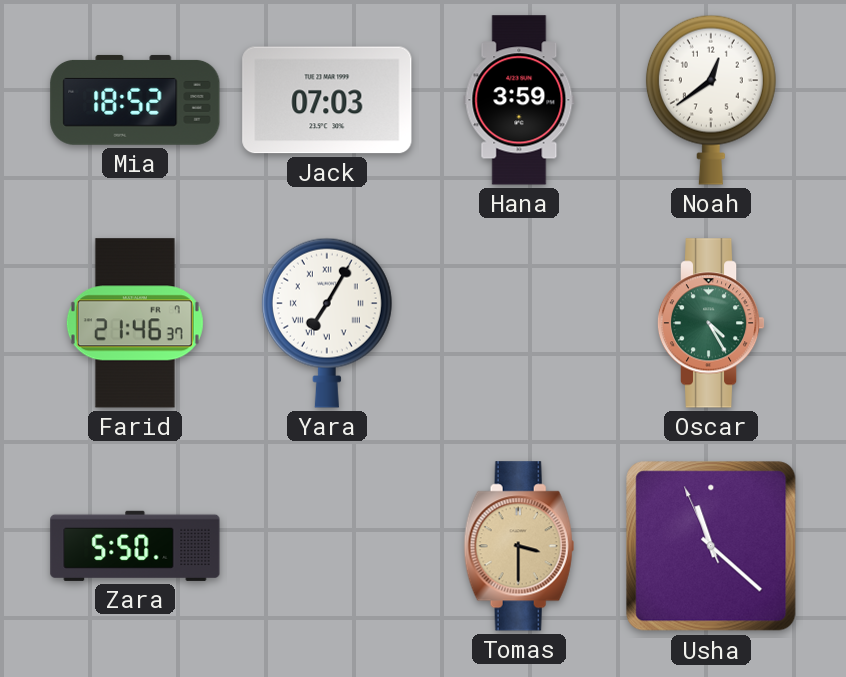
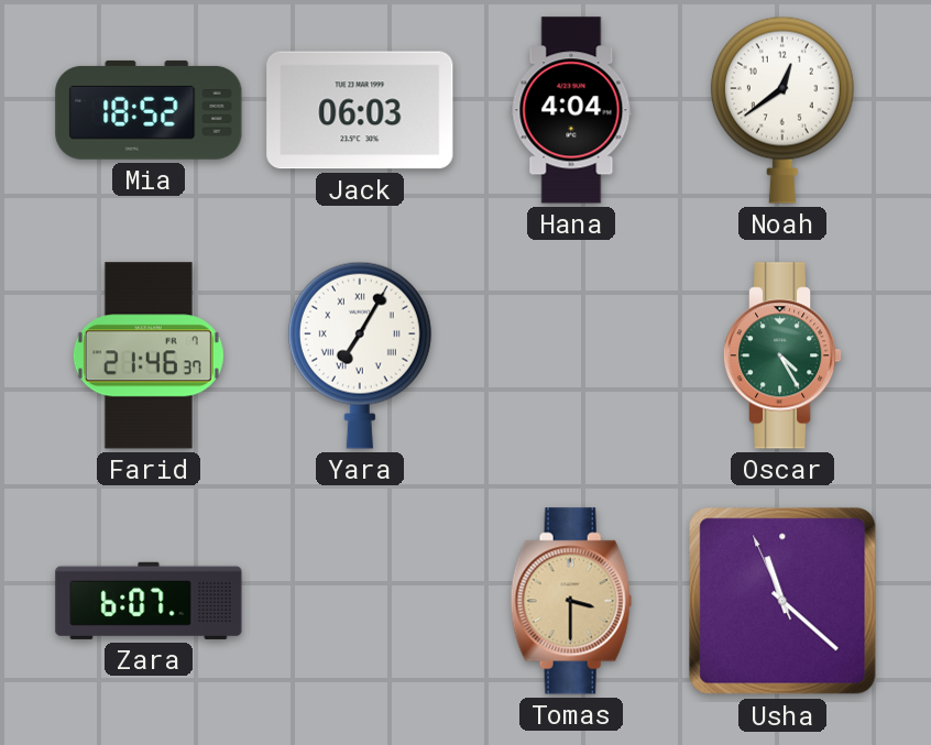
Jack: 07:03 -> 06:03
Hana: 3:59 -> 4:04
Zara: 5:50 -> 6:07
